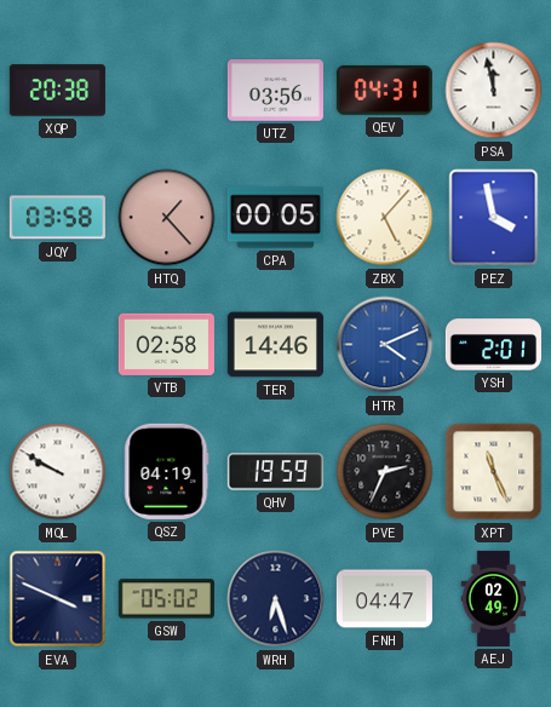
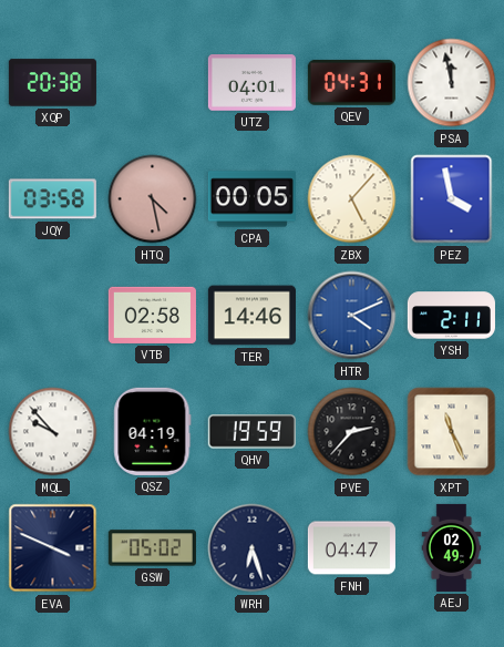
UTZ: 03:56 -> 04:01
HTQ: 1:23 -> 4:28
YSH: 2:01 -> 2:11
MQL: 9:50 -> 9:53
PVE: 2:34 -> 2:37
